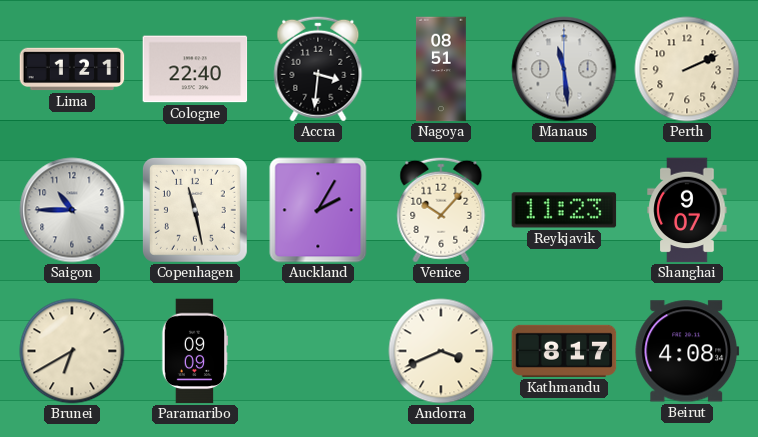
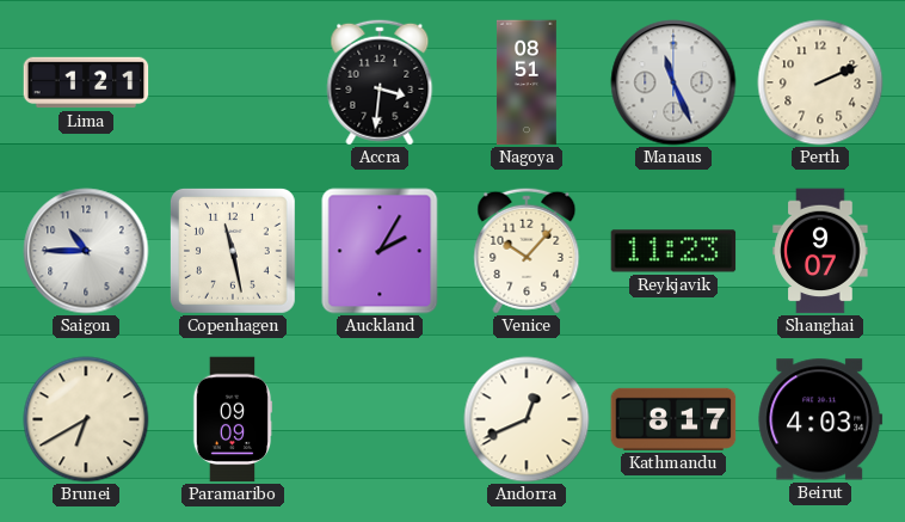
Cologne: 22:40 -> none
Manaus: 11:29 -> 11:26
Andorra: 3:41 -> 12:41
Beirut: 4:08 -> 4:03
